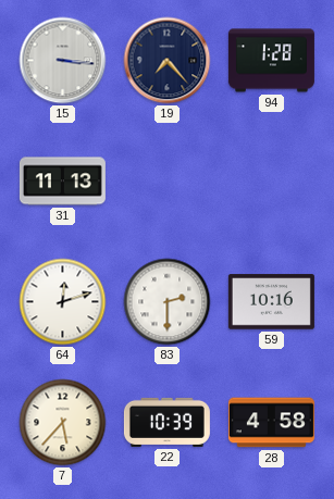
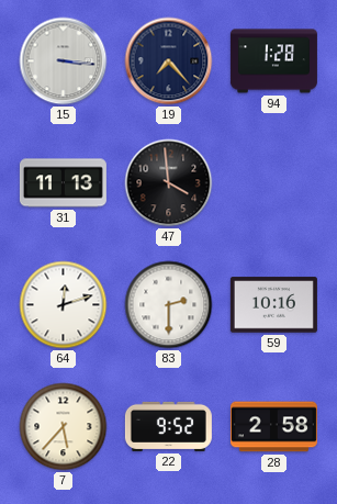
47: none -> 3:59
22: 10:39 -> 9:52
28: 4:58 -> 2:58
